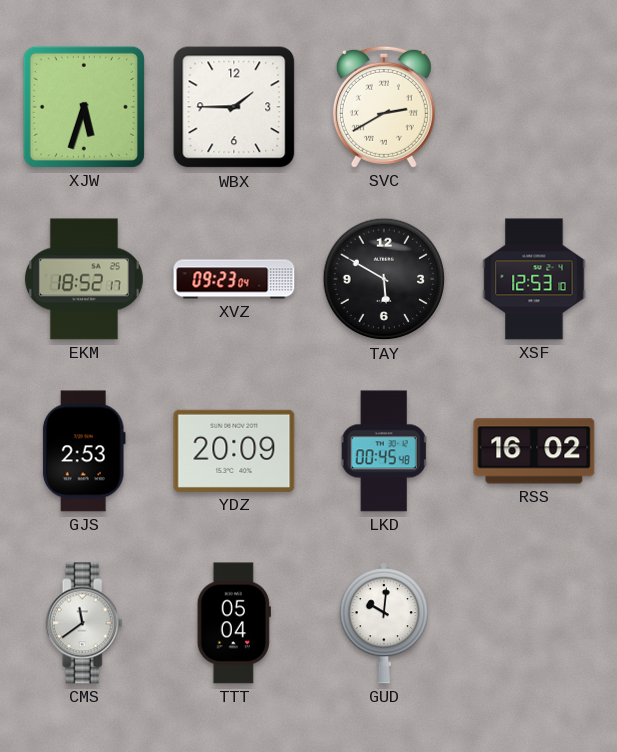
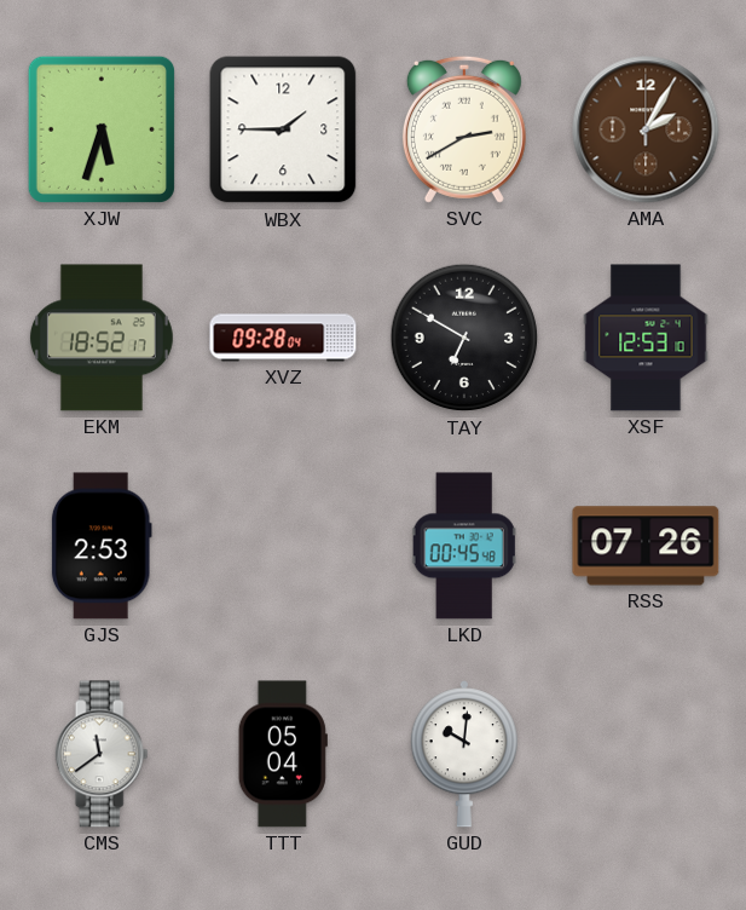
AMA: none -> 2:05
XVZ: 09:23 -> 09:28
TAY: 5:50 -> 6:50
YDZ: 20:09 -> none
RSS: 16:02 -> 07:26
